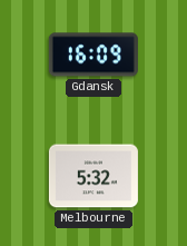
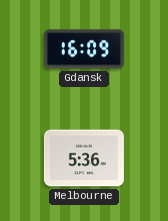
Melbourne: 5:32 -> 5:36
